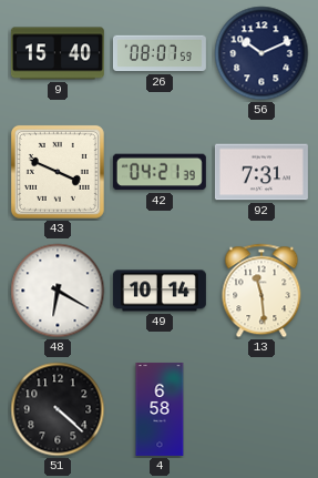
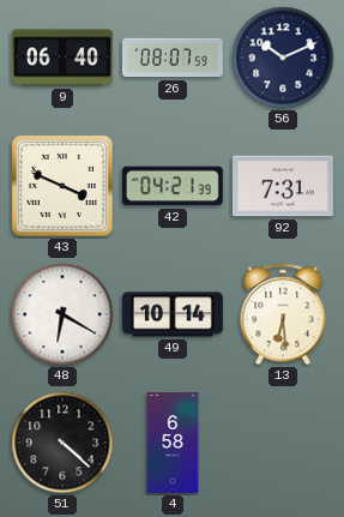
9: 15:40 -> 06:40
13: 11:29 -> 6:29
